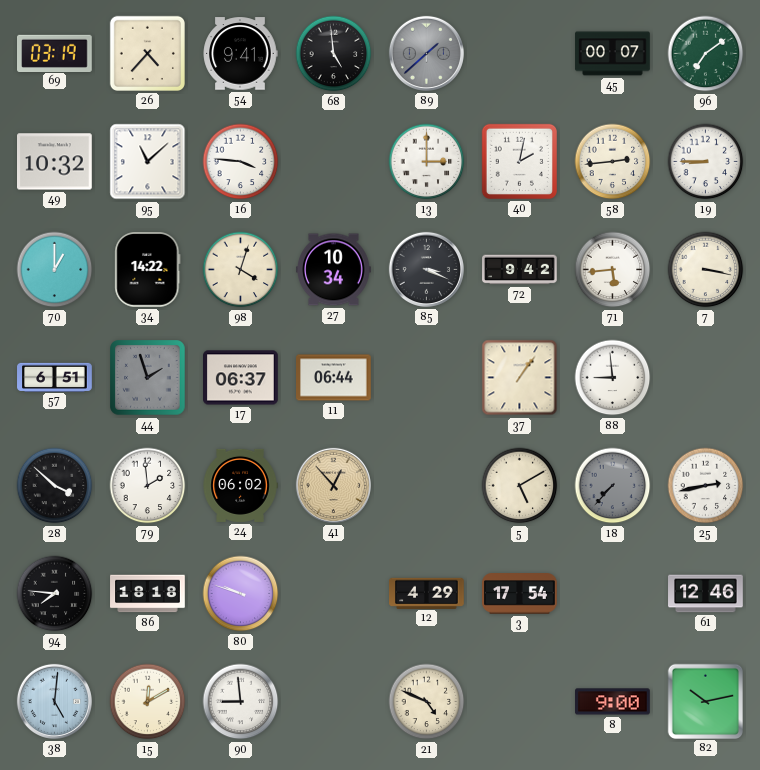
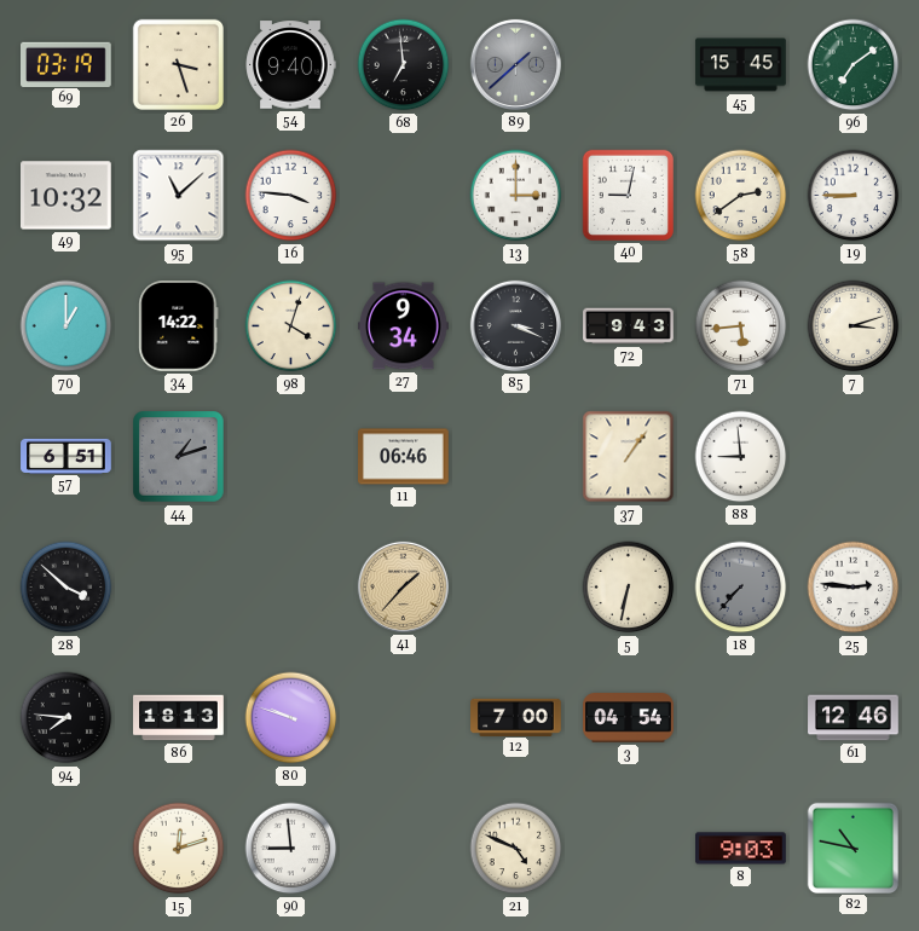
26: 4:37 -> 3:27
54: 9:41 -> 9:40
68: 4:59 -> 6:59
45: 00:07 -> 15:45
40: 2:02 -> 9:02
58: 2:44 -> 2:39
27: 10:34 -> 9:34
72: 9:42 -> 9:43
7: 3:17 -> 3:12
44: 1:57 -> 1:12
17: 06:37 -> none
11: 06:44 -> 06:46
79: 1:59 -> none
24: 06:02 -> none
41: 12:53 -> 1:37
5: 5:10 -> 6:32
25: 2:43 -> 2:46
86: 18:18 -> 18:13
12: 4:29 -> 7:00
3: 17:54 -> 04:54
38: 5:01 -> none
15: 12:10 -> 12:12
8: 9:00 -> 9:03
82: 10:13 -> 10:47
